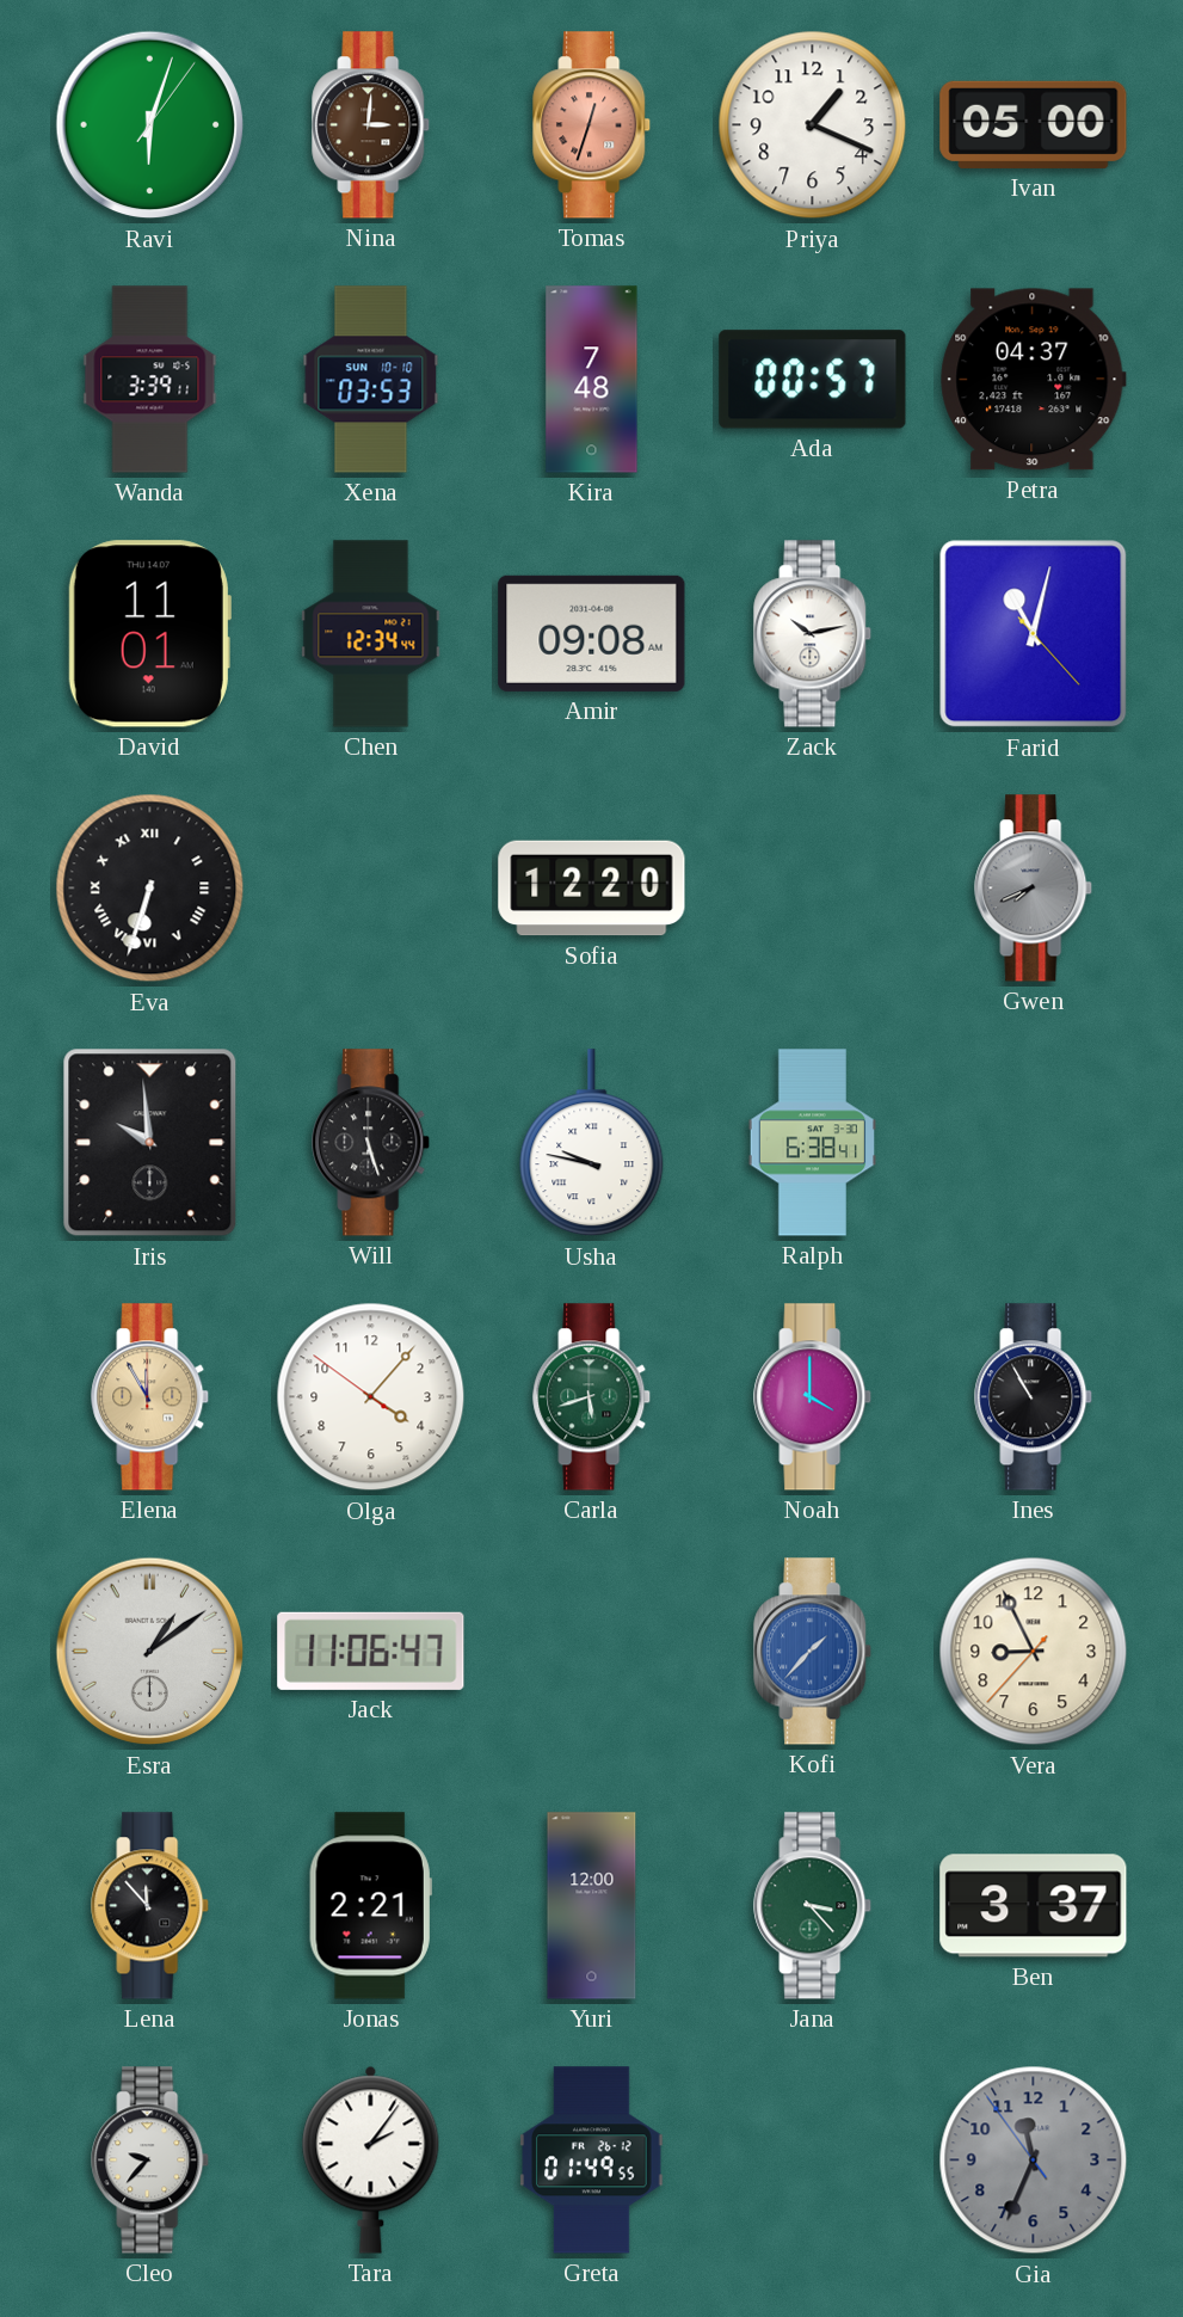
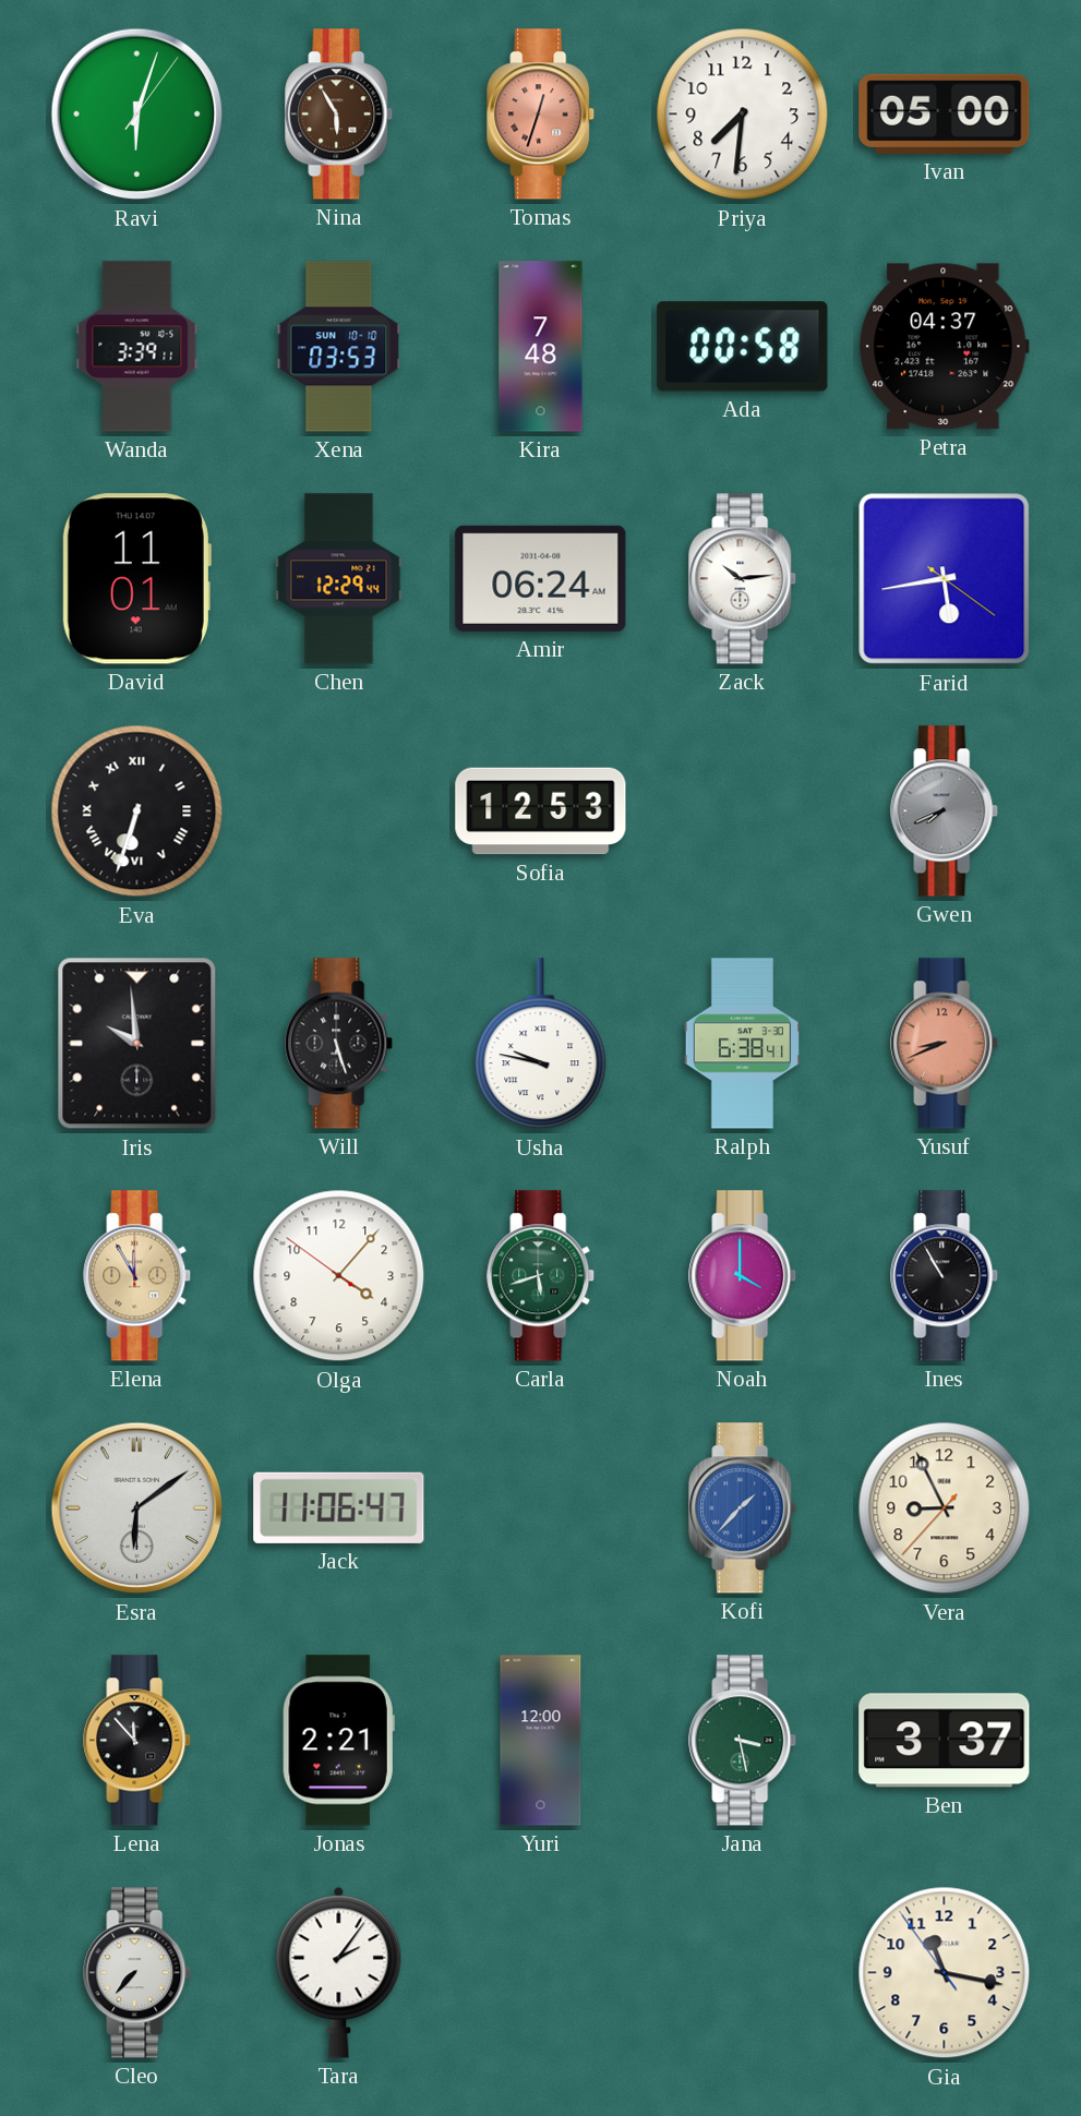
Nina: 3:01 -> 5:55
Priya: 1:19 -> 7:31
Ada: 00:57 -> 00:58
Chen: 12:34 -> 12:29
Amir: 09:08 -> 06:24
Zack: 10:13 -> 10:14
Farid: 11:02 -> 5:43
Sofia: 12:20 -> 12:53
Yusuf: none -> 8:41
Esra: 1:09 -> 6:09
Jana: 3:23 -> 3:28
Cleo: 9:37 -> 7:37
Greta: 01:49 -> none
Gia: 11:33 -> 11:16
Gia dial: grey -> cream
